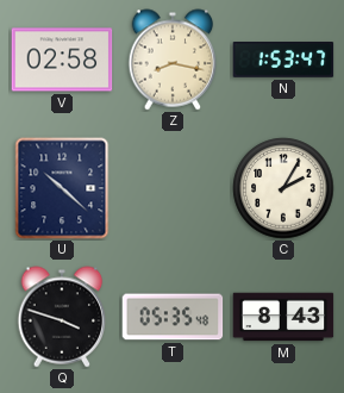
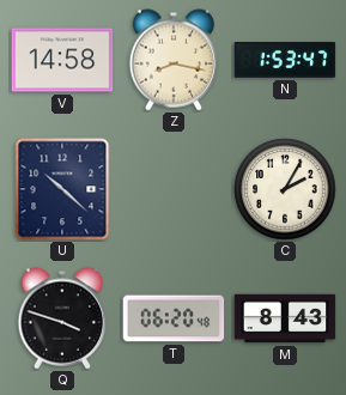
V: 02:58 -> 14:58
T: 05:35 -> 06:20
